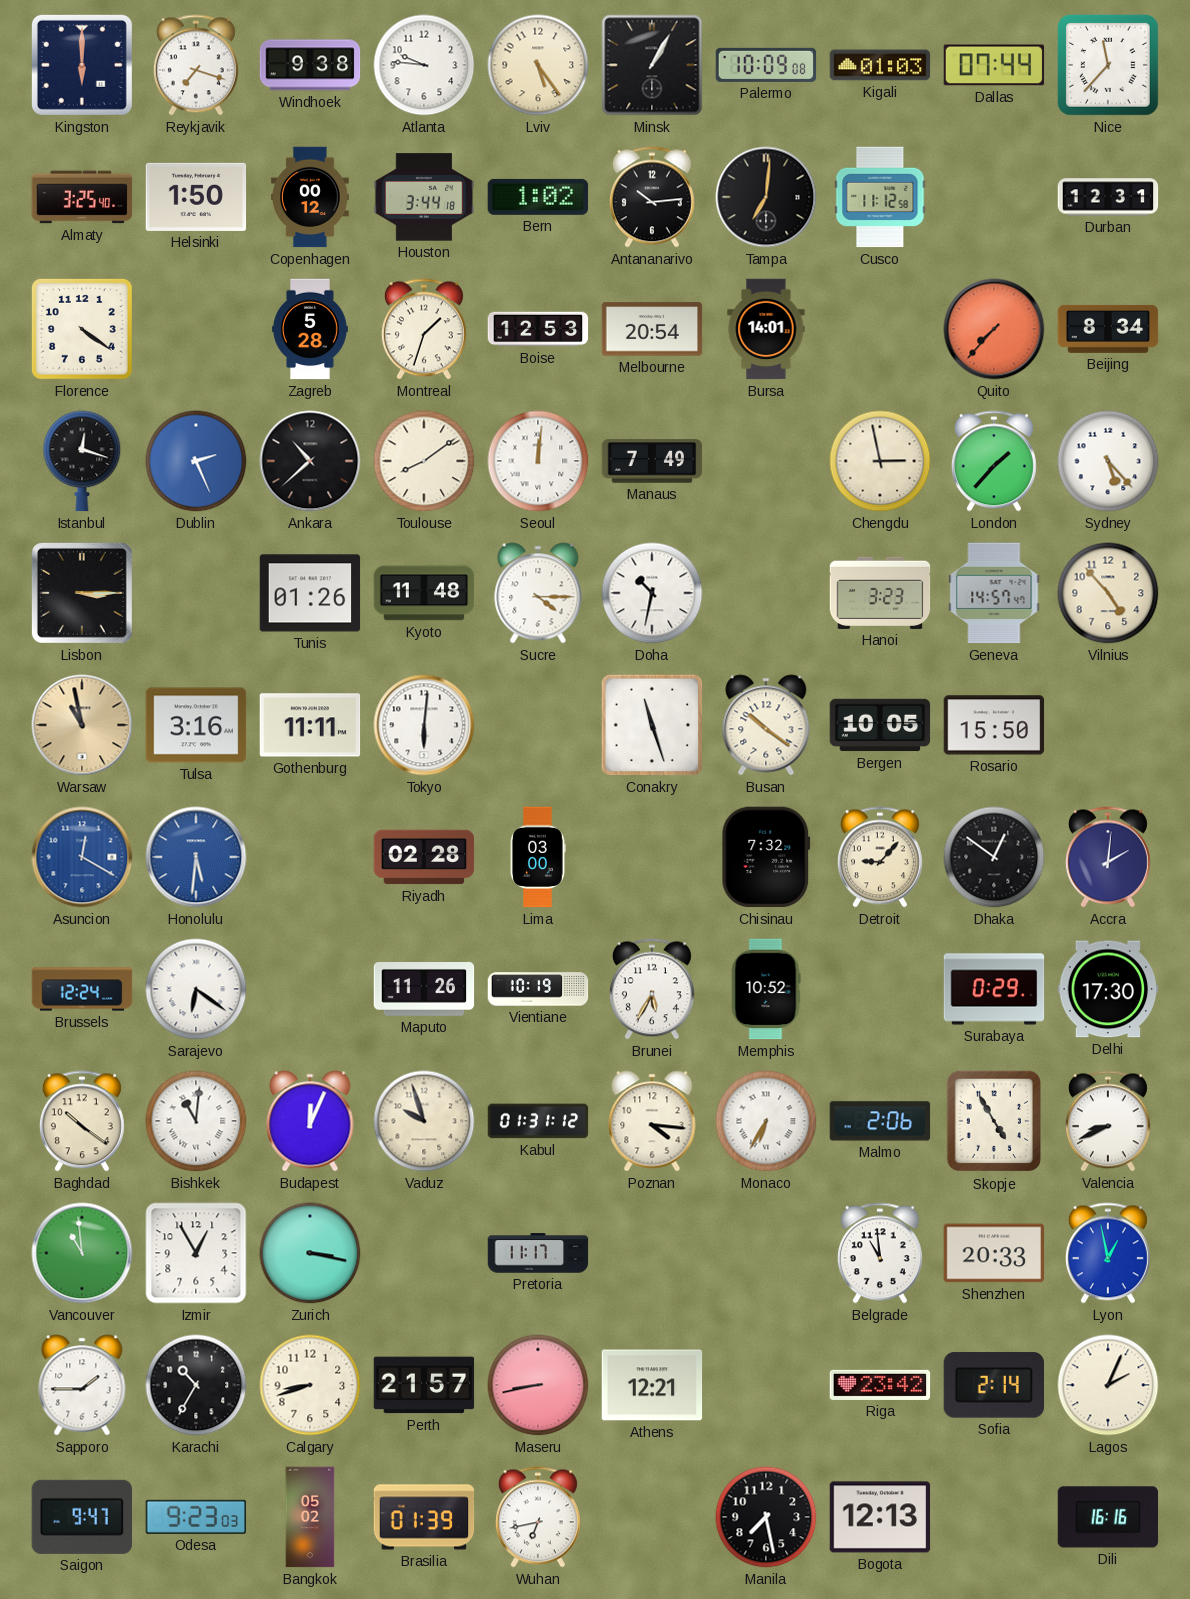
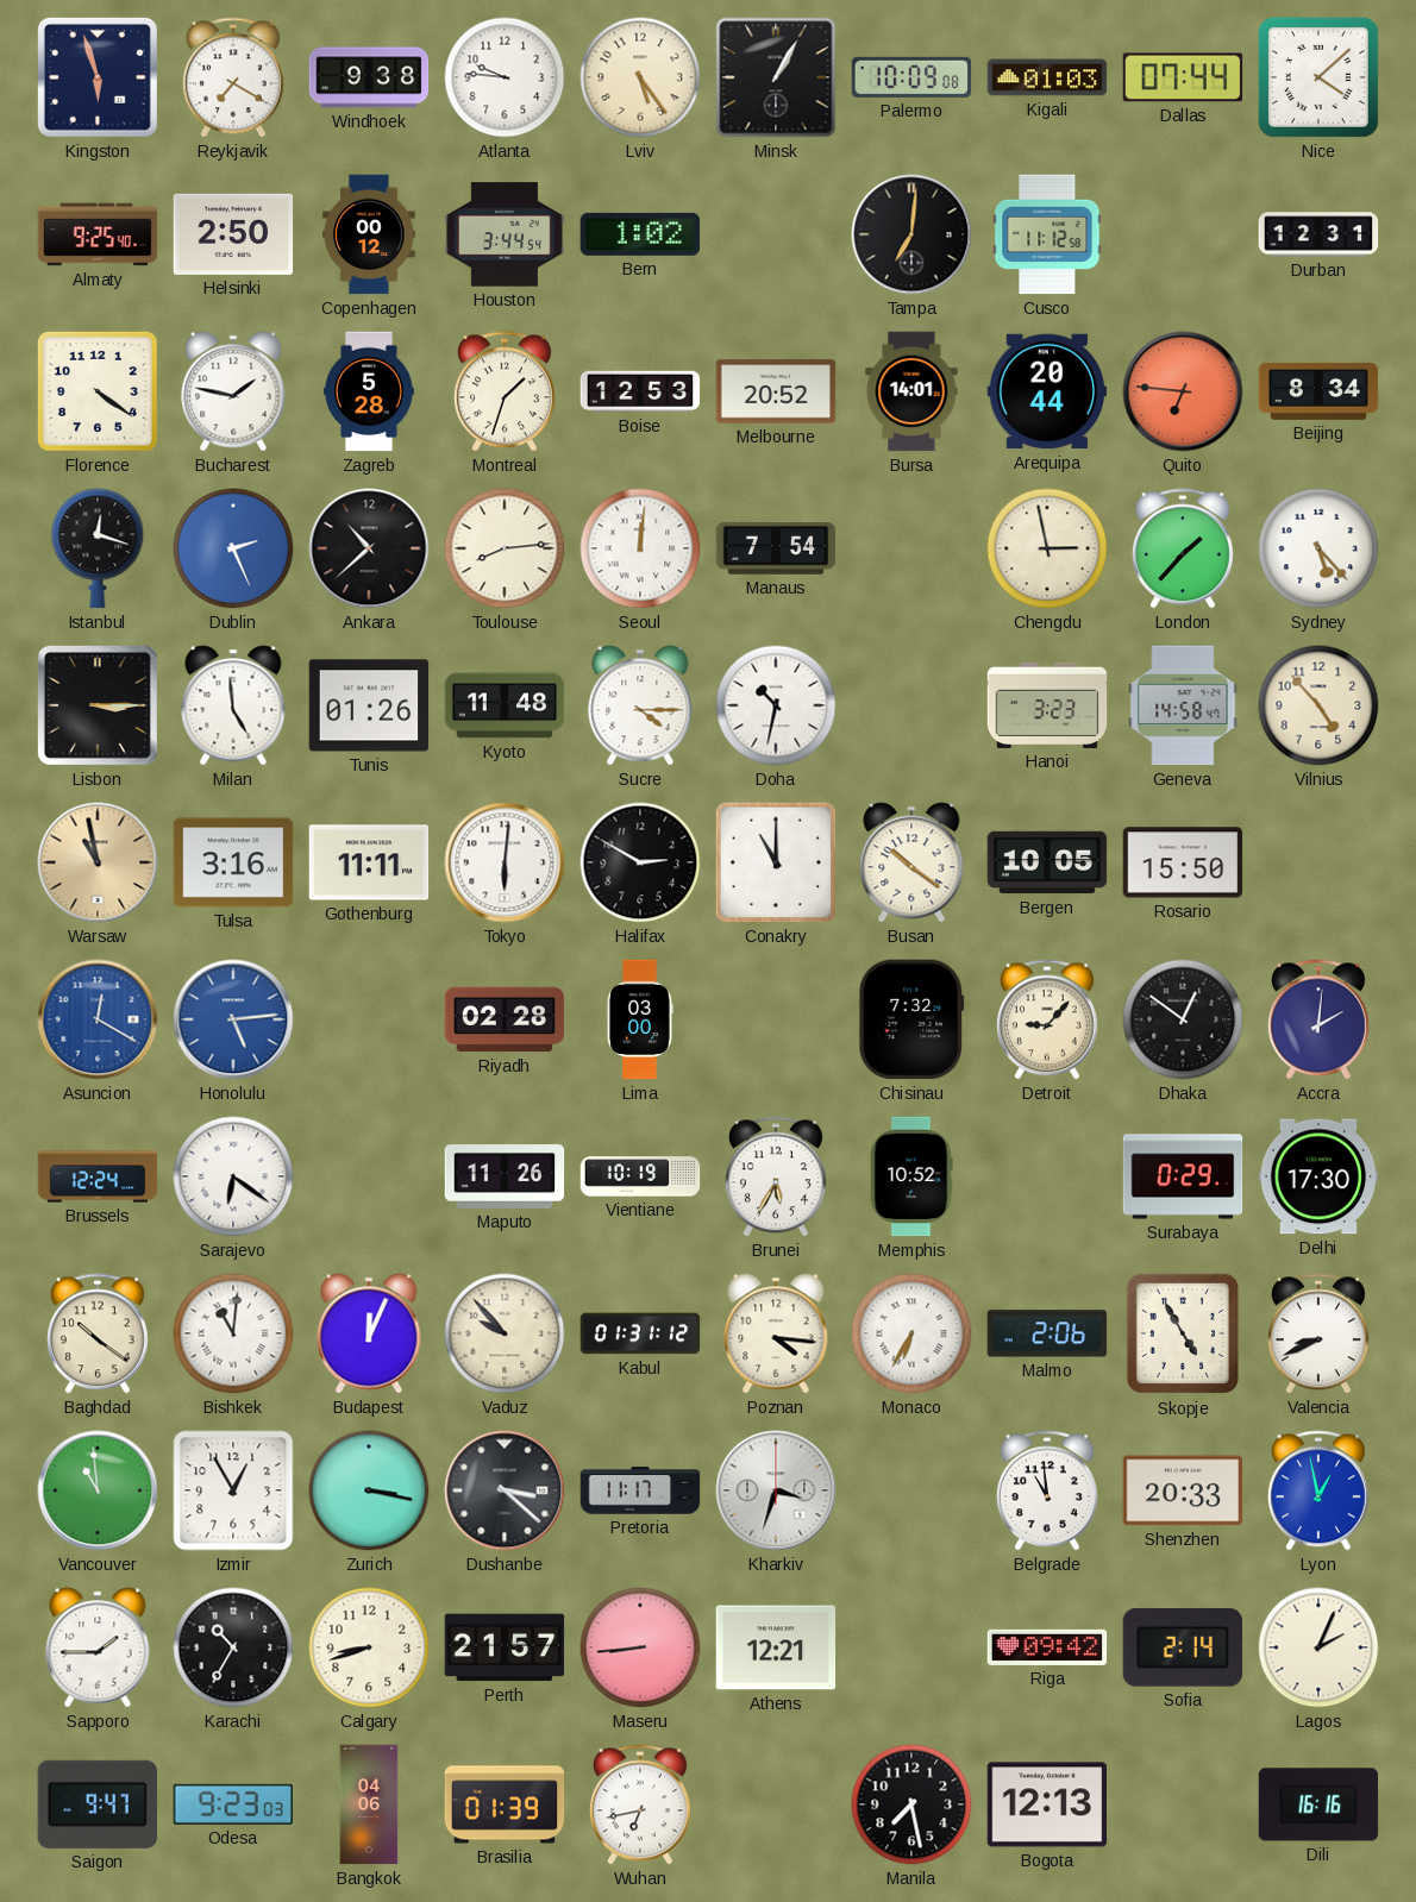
Kingston: 6:00 -> 5:57
Reykjavik: 7:18 -> 7:20
Nice: 11:37 -> 4:08
Almaty: 3:25 -> 9:25
Helsinki: 1:50 -> 2:50
Houston: 3:44:18 -> 3:44:54
Antananarivo: 10:14 -> none
Bucharest: none -> 1:47
Melbourne: 20:54 -> 20:52
Arequipa: none -> 20:44
Quito: 7:37 -> 6:46
Toulouse: 8:09 -> 8:14
Manaus: 7:49 -> 7:54
Milan: none -> 4:59
Geneva: 14:57 -> 14:58
Halifax: none -> 2:50
Conakry: 11:27 -> 11:00
Honolulu: 5:31 -> 5:14
Vaduz: 9:57 -> 9:53
Dushanbe: none -> 3:22
Kharkiv: none -> 3:33
Maseru: 8:43 -> 8:44
Riga: 23:42 -> 09:42
Bangkok: 05:02 -> 04:06
